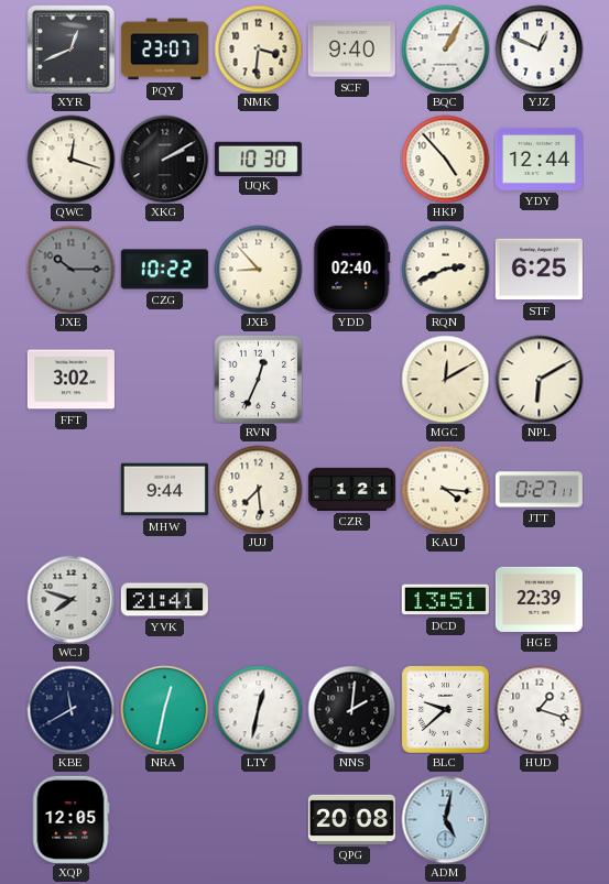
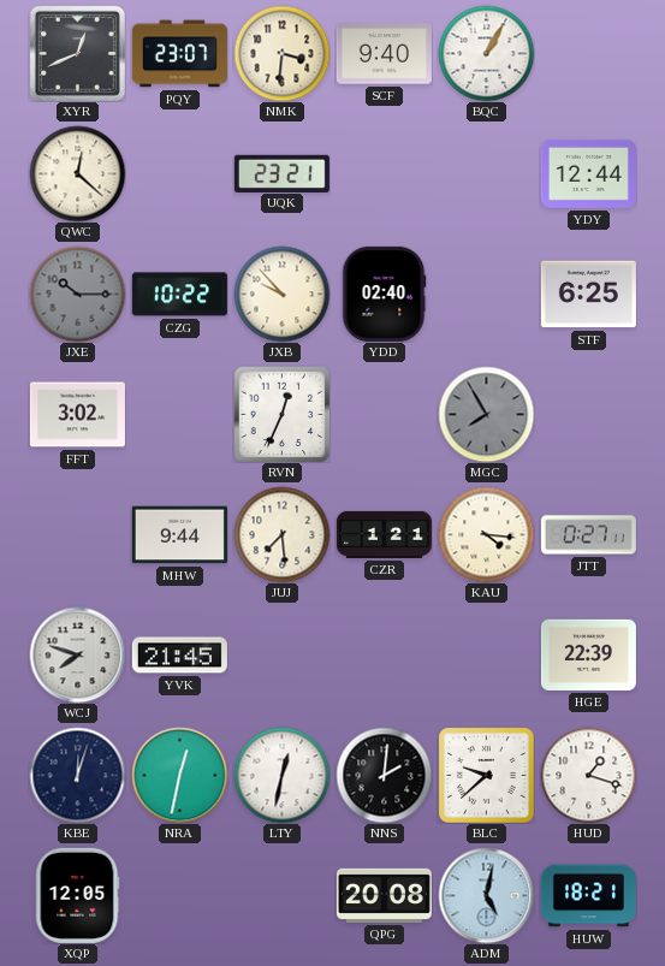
YJZ: 12:49 -> none
QWC: 12:18 -> 12:22
XKG: 2:10 -> none
UQK: 10:30 -> 23:21
HKP: 4:53 -> none
JXB: 8:53 -> 9:53
RQN: 2:41 -> none
MGC: 12:10 -> 7:55
MGC dial: cream -> grey
NPL: 6:10 -> none
YVK: 21:41 -> 21:45
DCD: 13:51 -> none
KBE: 11:40 -> 12:03
HUW: none -> 18:21
